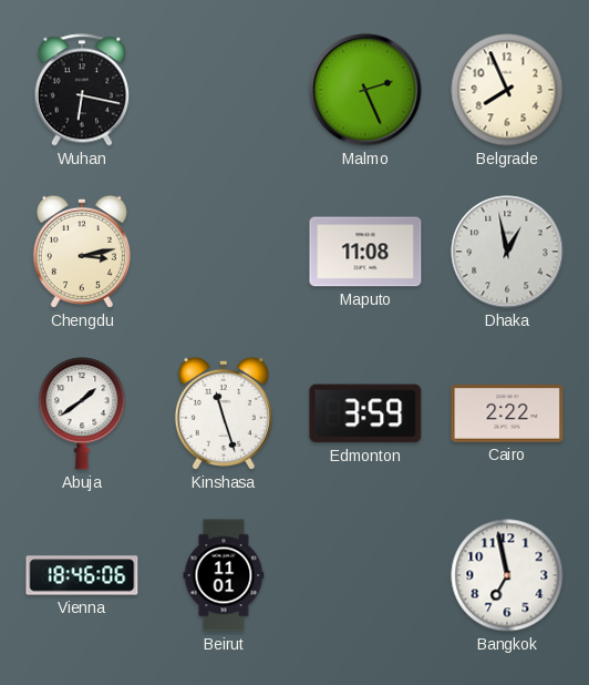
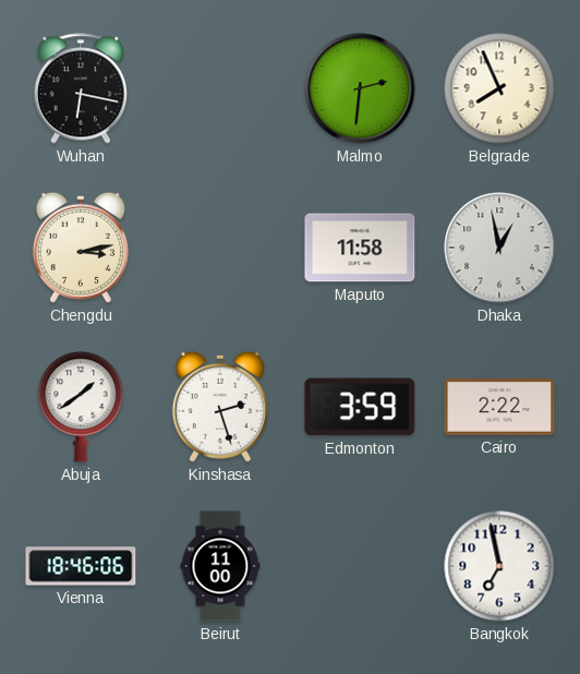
Malmo: 2:26 -> 2:31
Maputo: 11:08 -> 11:58
Kinshasa: 11:27 -> 2:27
Beirut: 11:01 -> 11:00
